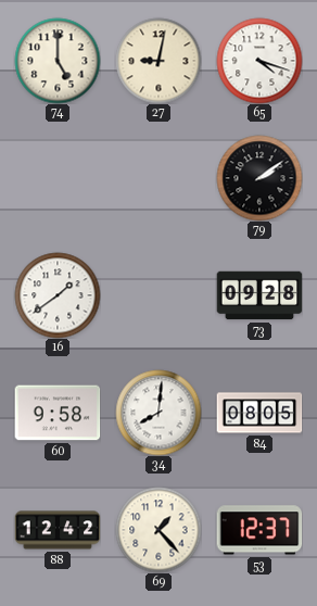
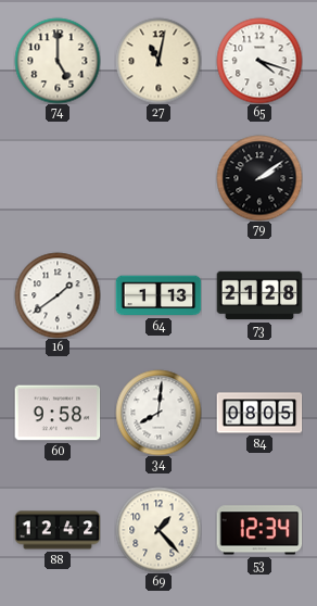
27: 9:02 -> 11:02
64: none -> 1:13
73: 09:28 -> 21:28
53: 12:37 -> 12:34
